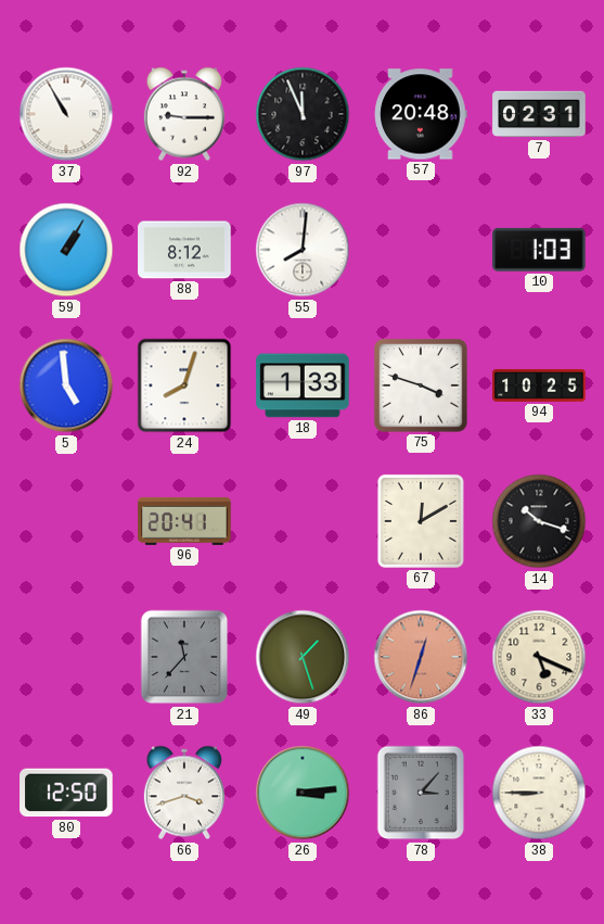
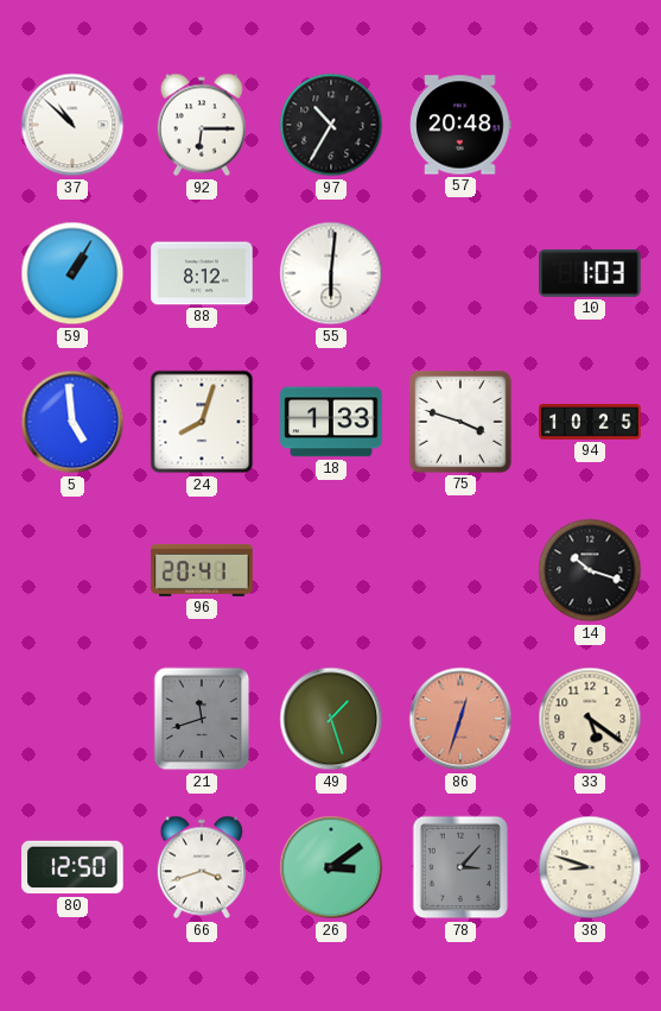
37: 10:55 -> 10:52
92: 9:15 -> 6:15
97: 11:56 -> 10:35
7: 02:31 -> none
55: 8:01 -> 6:01
67: 12:10 -> none
21: 11:37 -> 11:42
33: 5:19 -> 5:21
26: 3:14 -> 3:09
38: 8:45 -> 8:48
